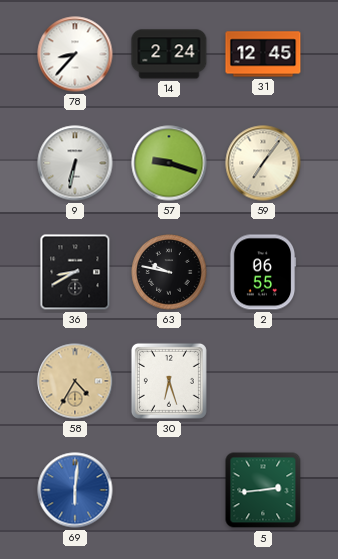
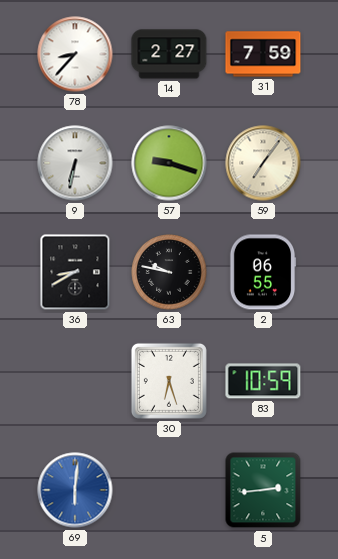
14: 2:24 -> 2:27
31: 12:45 -> 7:59
58: 4:35 -> none
83: none -> 10:59
